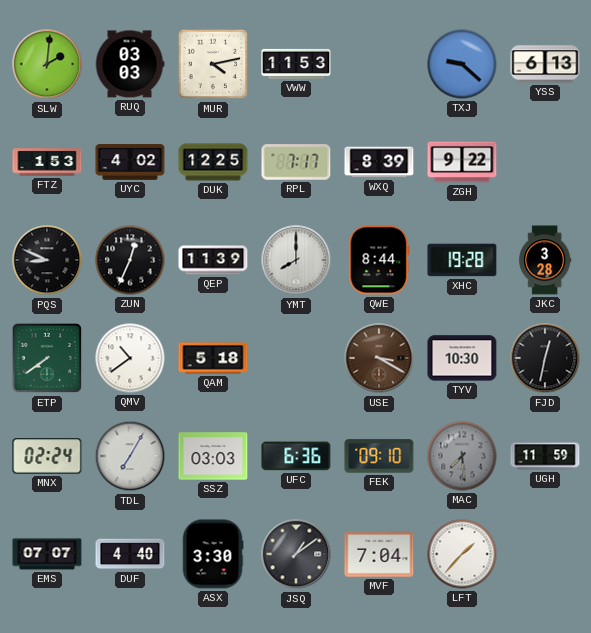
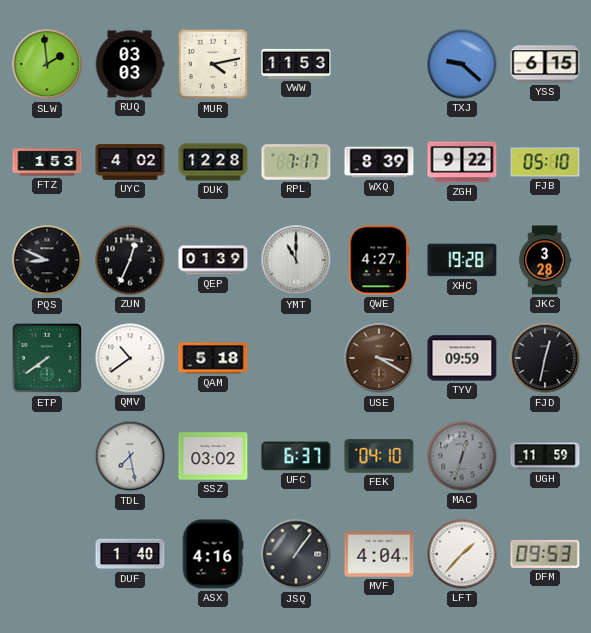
SLW: 2:01 -> 1:59
YSS: 6:13 -> 6:15
DUK: 12:25 -> 12:28
FJB: none -> 05:10
QEP: 11:39 -> 01:39
YMT: 8:00 -> 11:00
QWE: 8:44 -> 4:27
TYV: 10:30 -> 09:59
MNX: 02:24 -> none
TDL: 7:05 -> 7:28
SSZ: 03:03 -> 03:02
UFC: 6:36 -> 6:37
FEK: 09:10 -> 04:10
MAC: 7:29 -> 12:33
EMS: 07:07 -> none
DUF: 4:40 -> 1:40
ASX: 3:30 -> 4:16
JSQ: 1:09 -> 1:06
MVF: 7:04 -> 4:04
DFM: none -> 09:53
